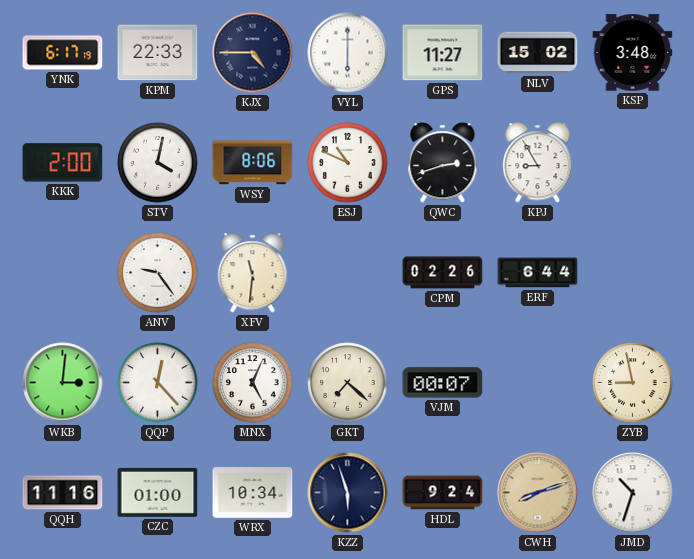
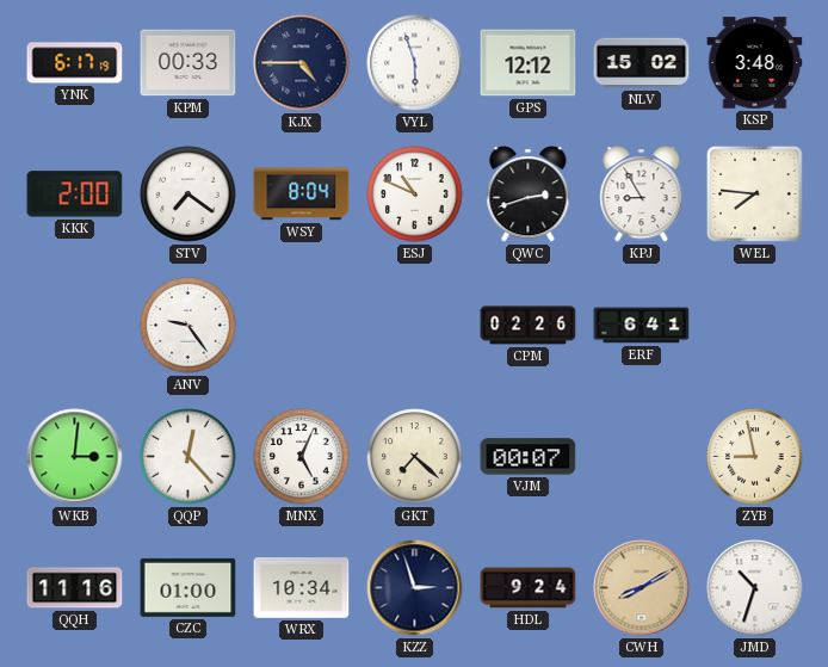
KPM: 22:33 -> 00:33
VYL: 6:00 -> 5:57
GPS: 11:27 -> 12:12
STV: 4:02 -> 7:21
WSY: 8:06 -> 8:04
WEL: none -> 7:46
XFV: 11:31 -> none
ERF: 6:44 -> 6:41
KZZ: 5:57 -> 2:57
CWH: 8:12 -> 8:10
